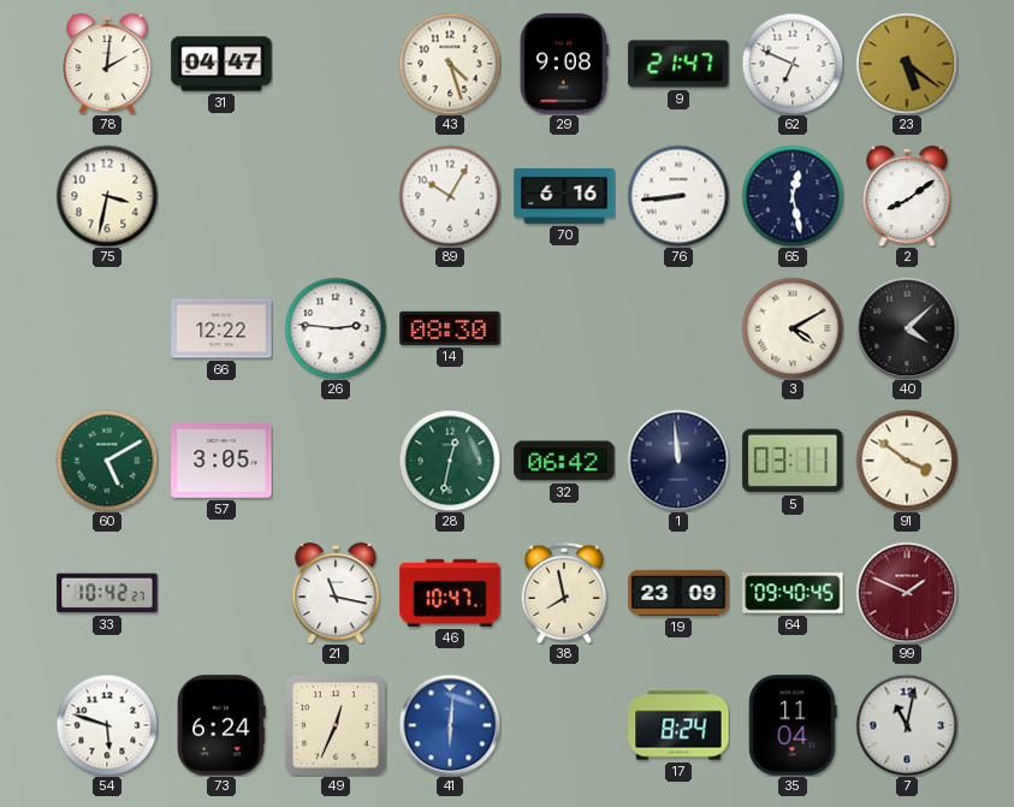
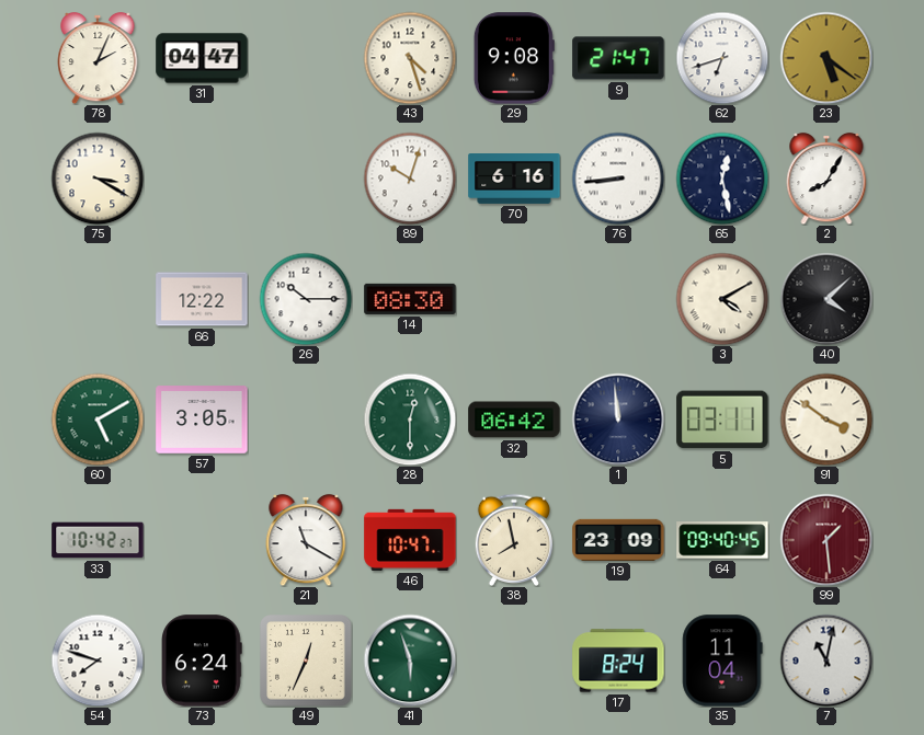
78: 2:01 -> 2:04
62: 6:49 -> 6:42
75: 3:32 -> 3:20
89: 10:05 -> 10:03
2: 8:09 -> 8:05
26: 2:46 -> 10:15
28: 12:32 -> 12:30
21: 11:17 -> 11:20
99: 1:49 -> 1:29
54: 5:48 -> 7:48
41: 6:01 -> 5:57
41 dial: blue -> green
